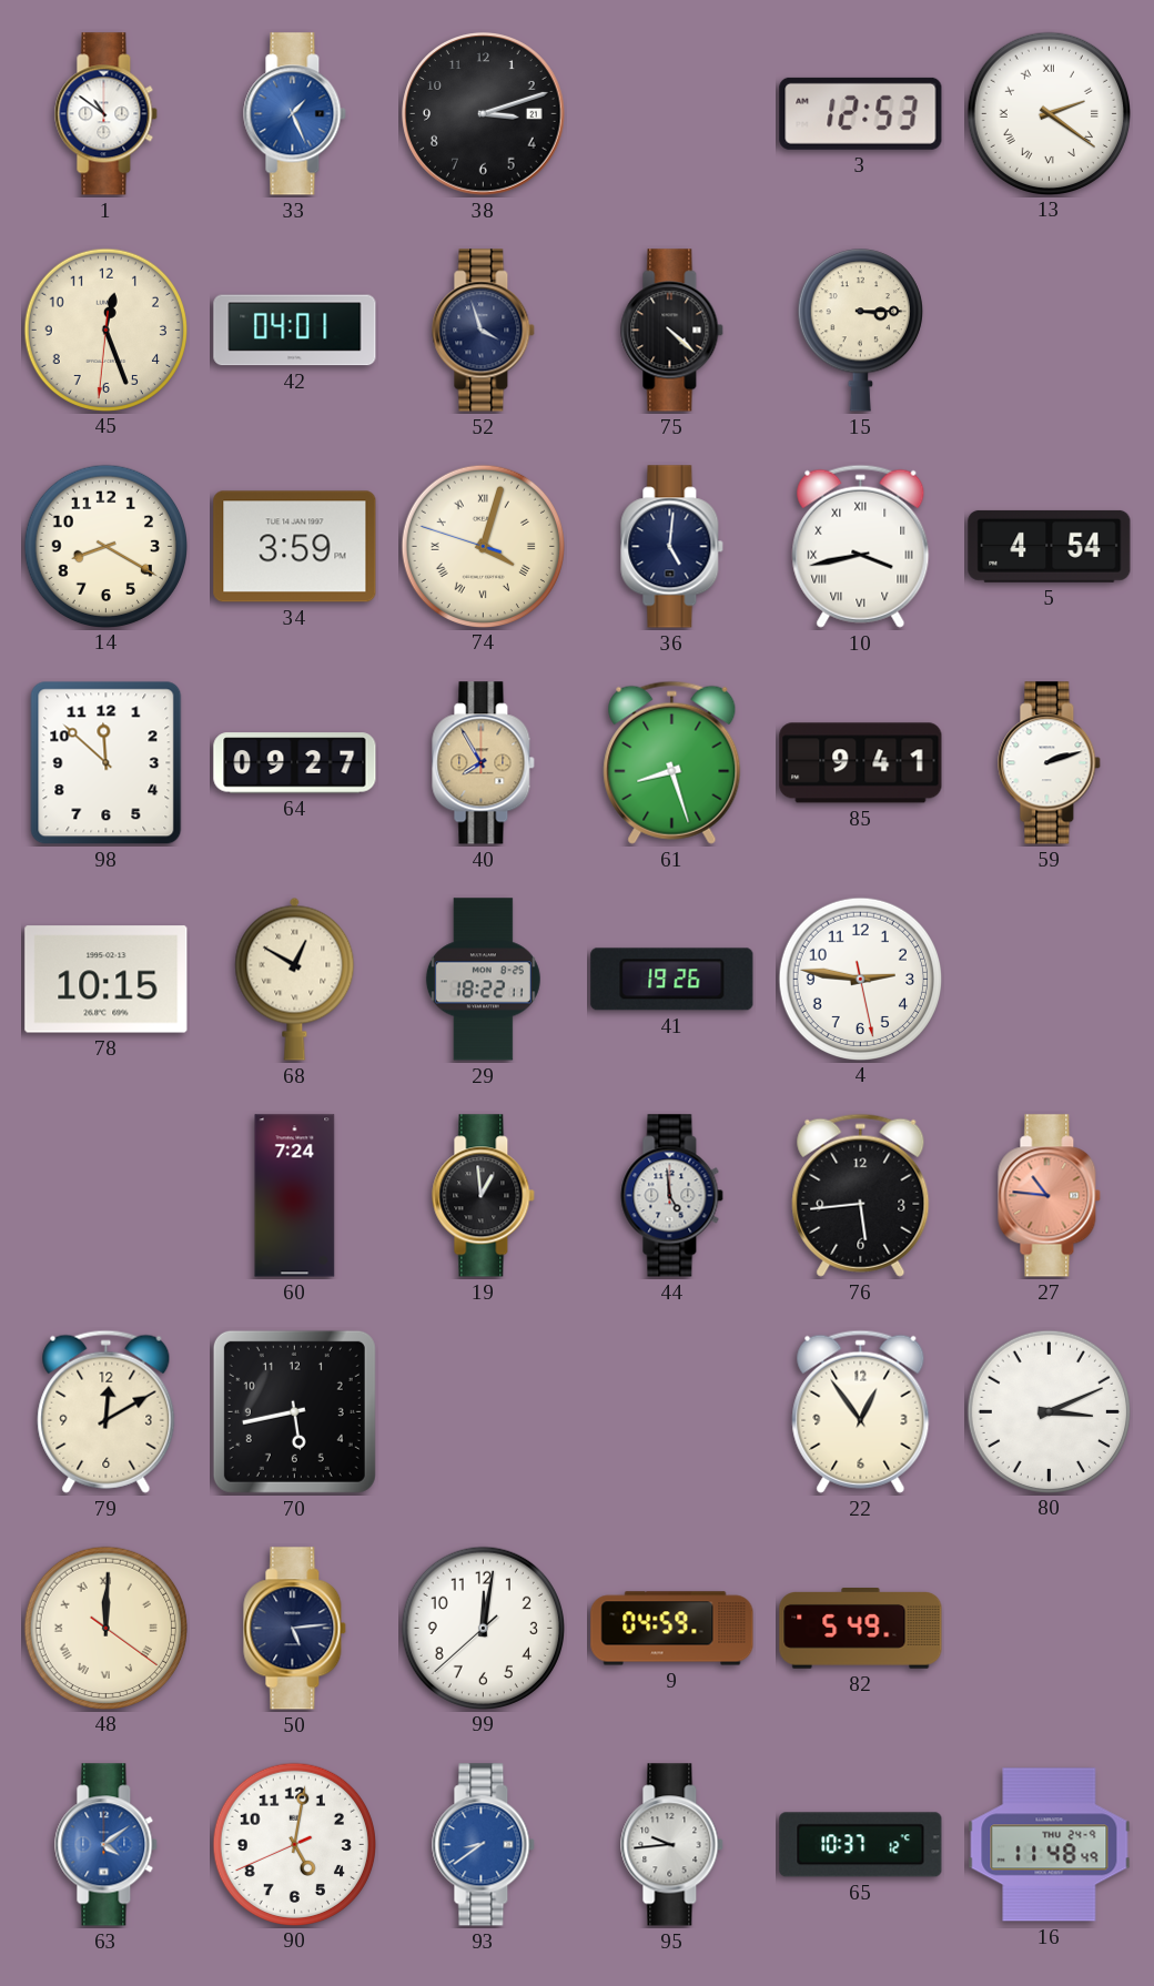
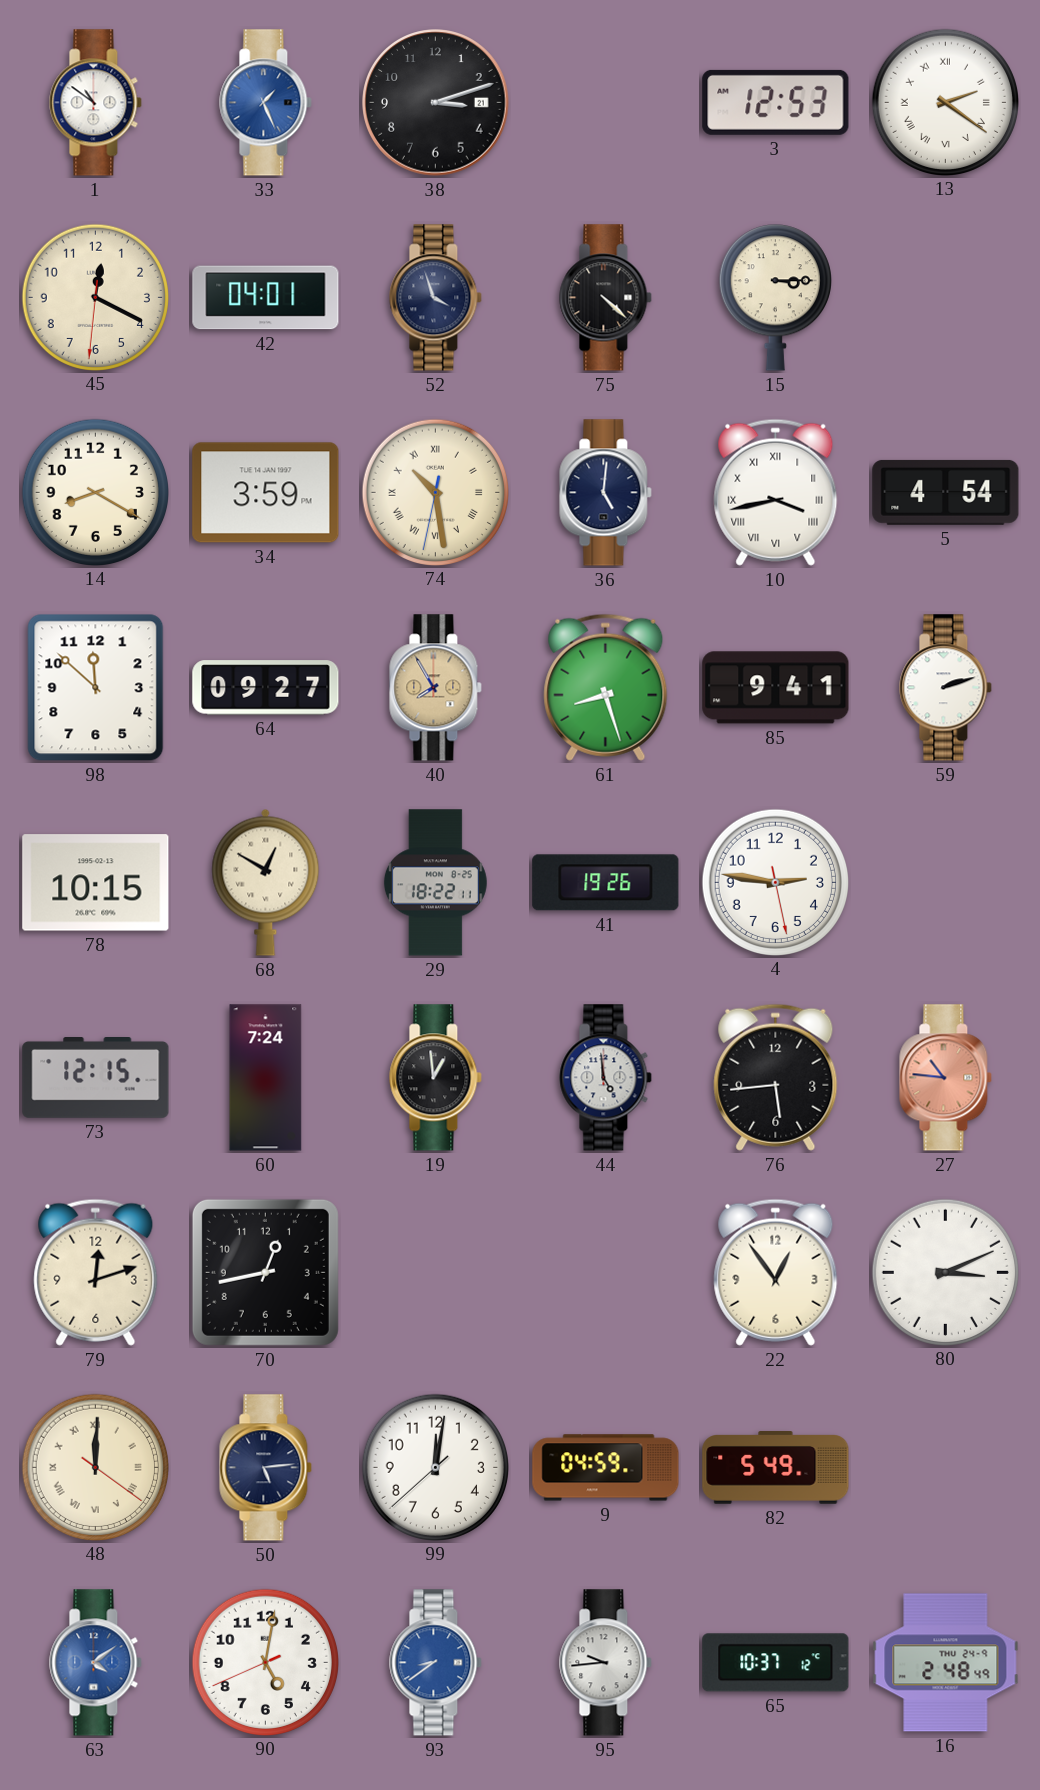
45: 12:26 -> 12:19
74: 4:02 -> 10:28
73: none -> 12:15
79: 12:10 -> 12:12
70: 5:43 -> 12:43
16: 11:48 -> 2:48
